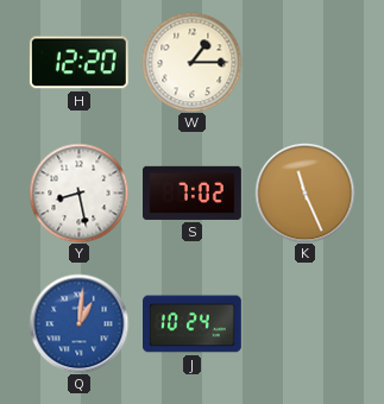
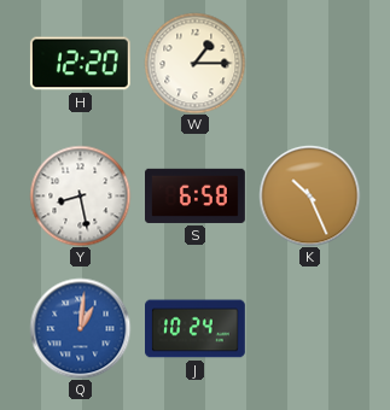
S: 7:02 -> 6:58
K: 11:26 -> 10:26
